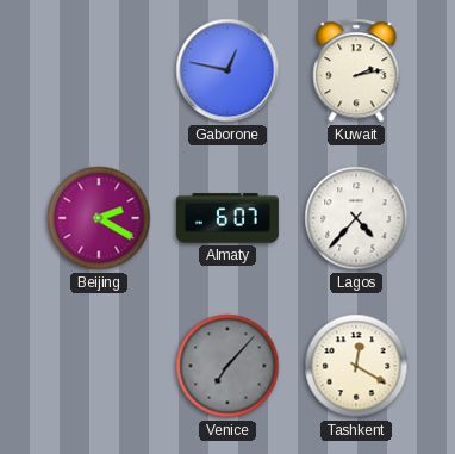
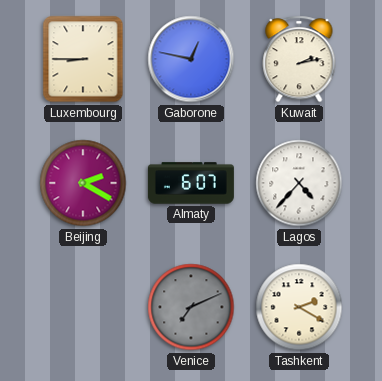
Luxembourg: none -> 8:45
Venice: 7:07 -> 7:11
Tashkent: 12:20 -> 2:20
